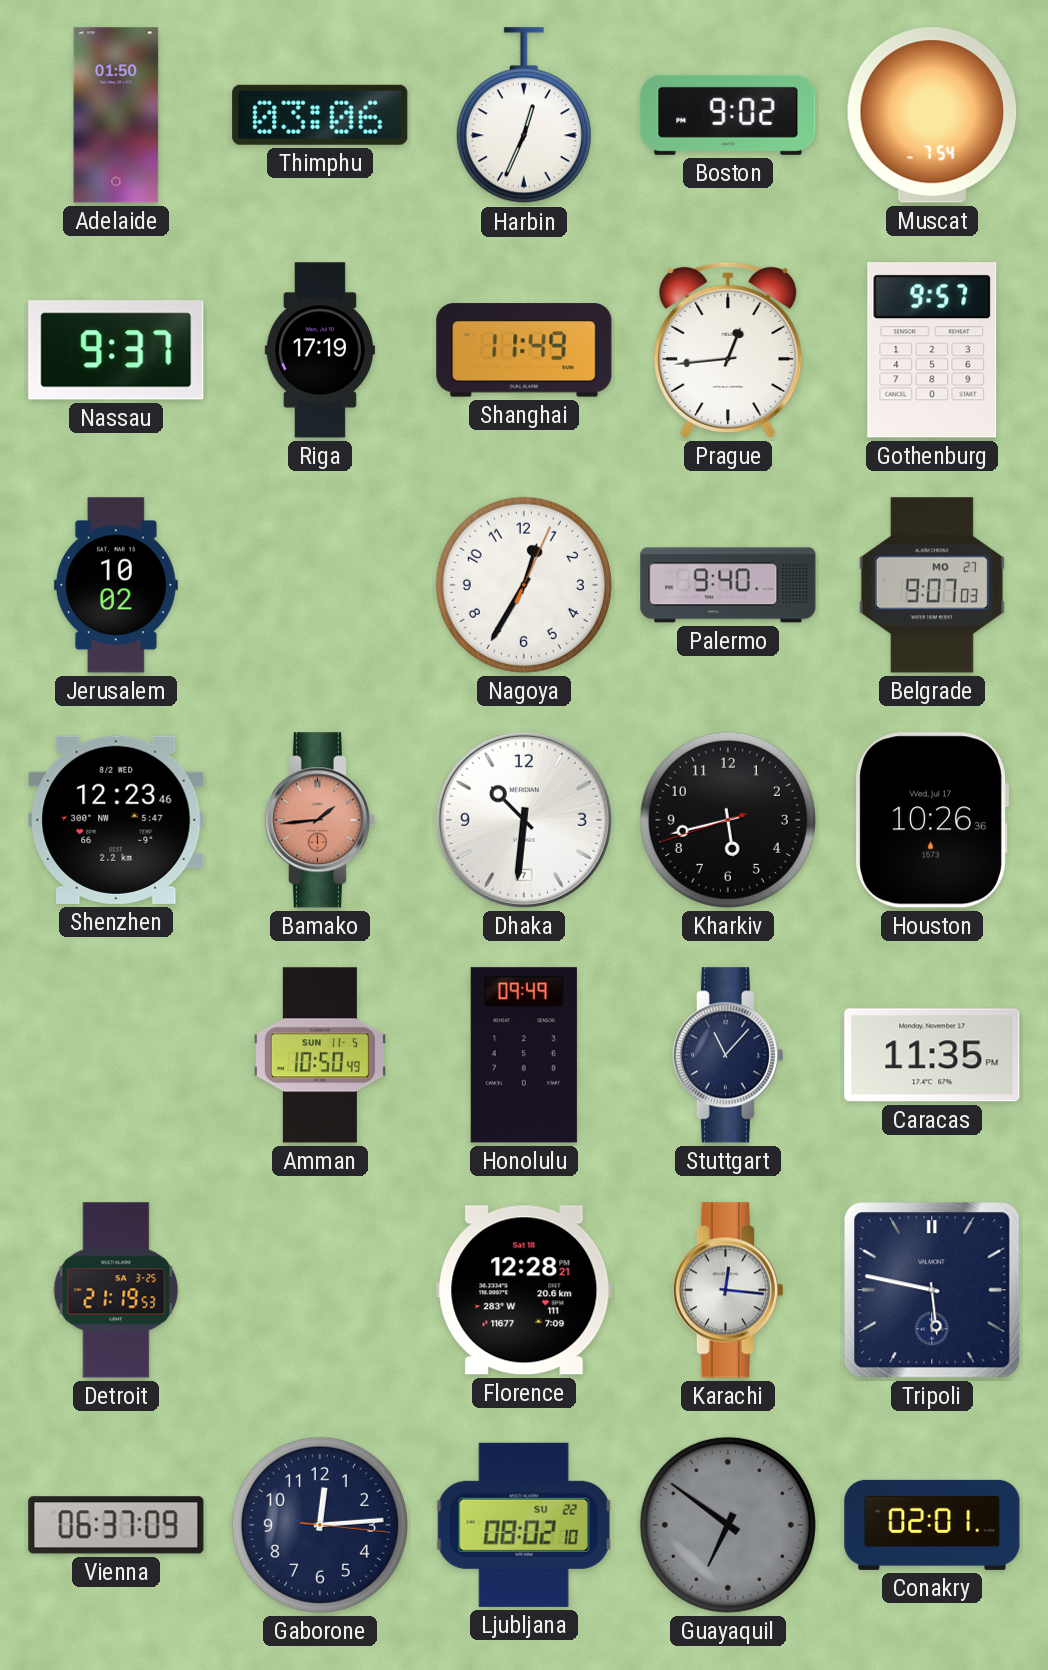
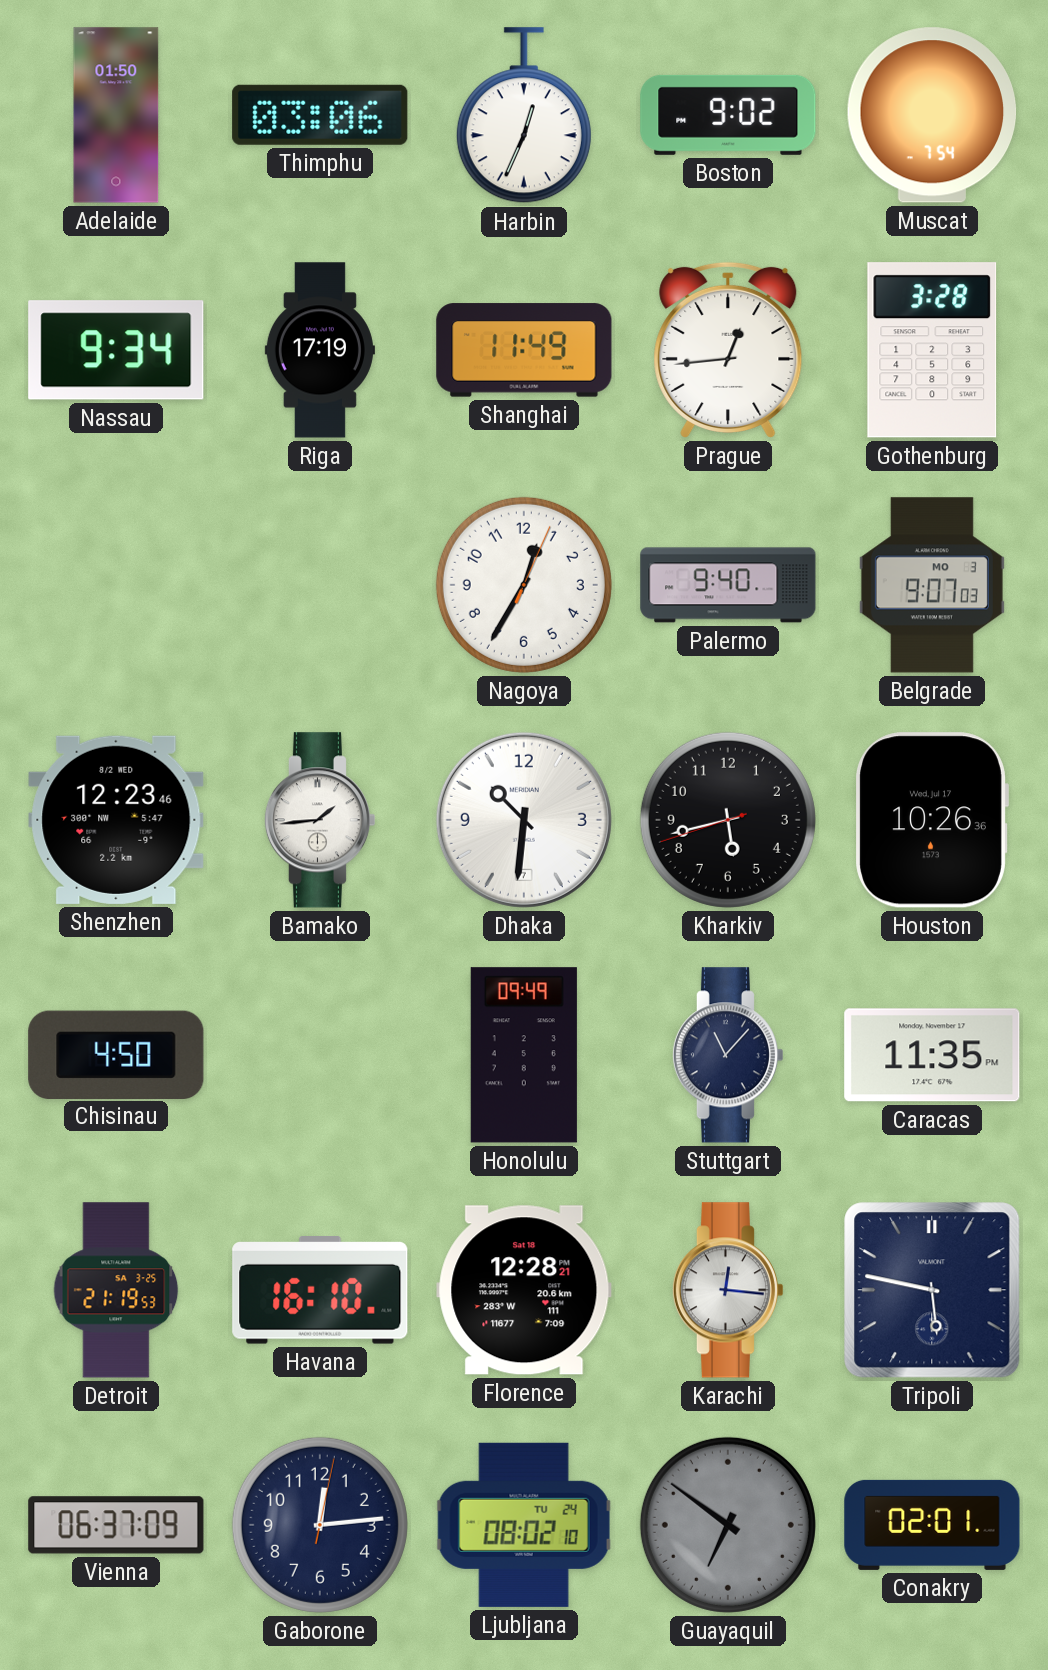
Nassau: 9:37 -> 9:34
Gothenburg: 9:57 -> 3:28
Jerusalem: 10:02 -> none
Belgrade date: MO 27 -> MO 3
Bamako dial: salmon -> white
Chisinau: none -> 4:50
Amman: 10:50 -> none
Havana: none -> 16:10
Gaborone: 12:14:16 -> 12:14:02
Ljubljana date: SU 22 -> TU 24
